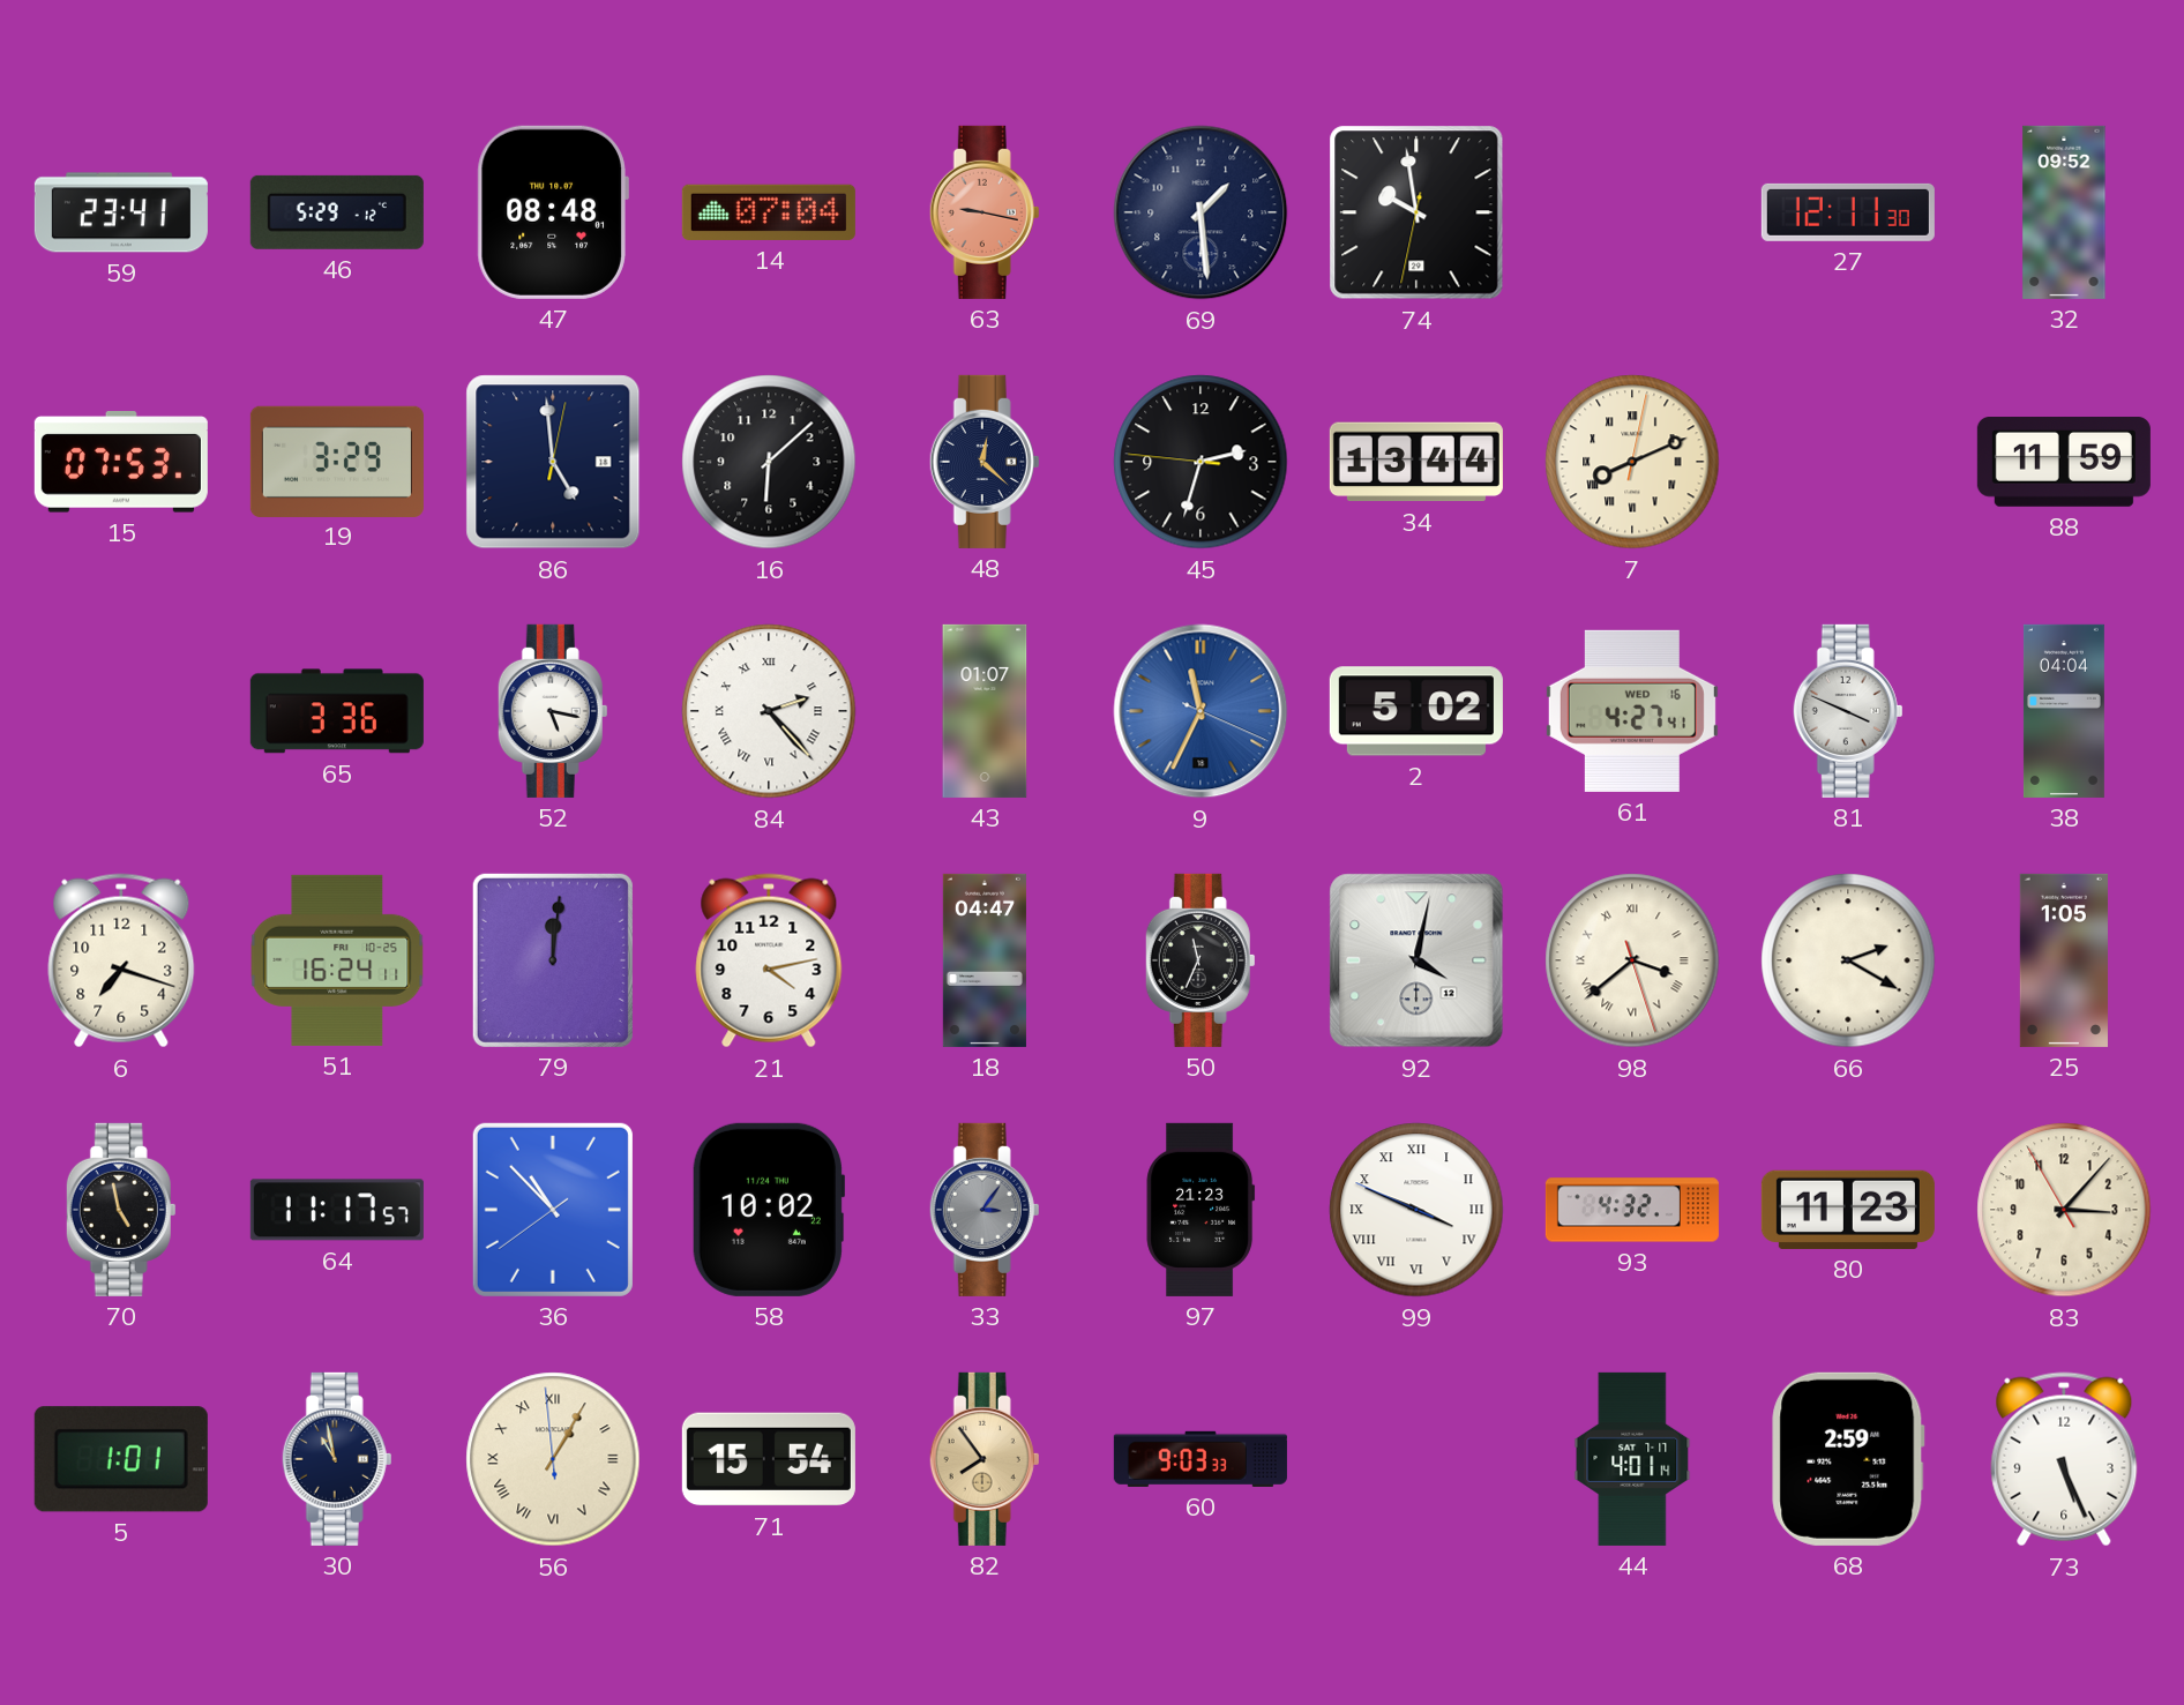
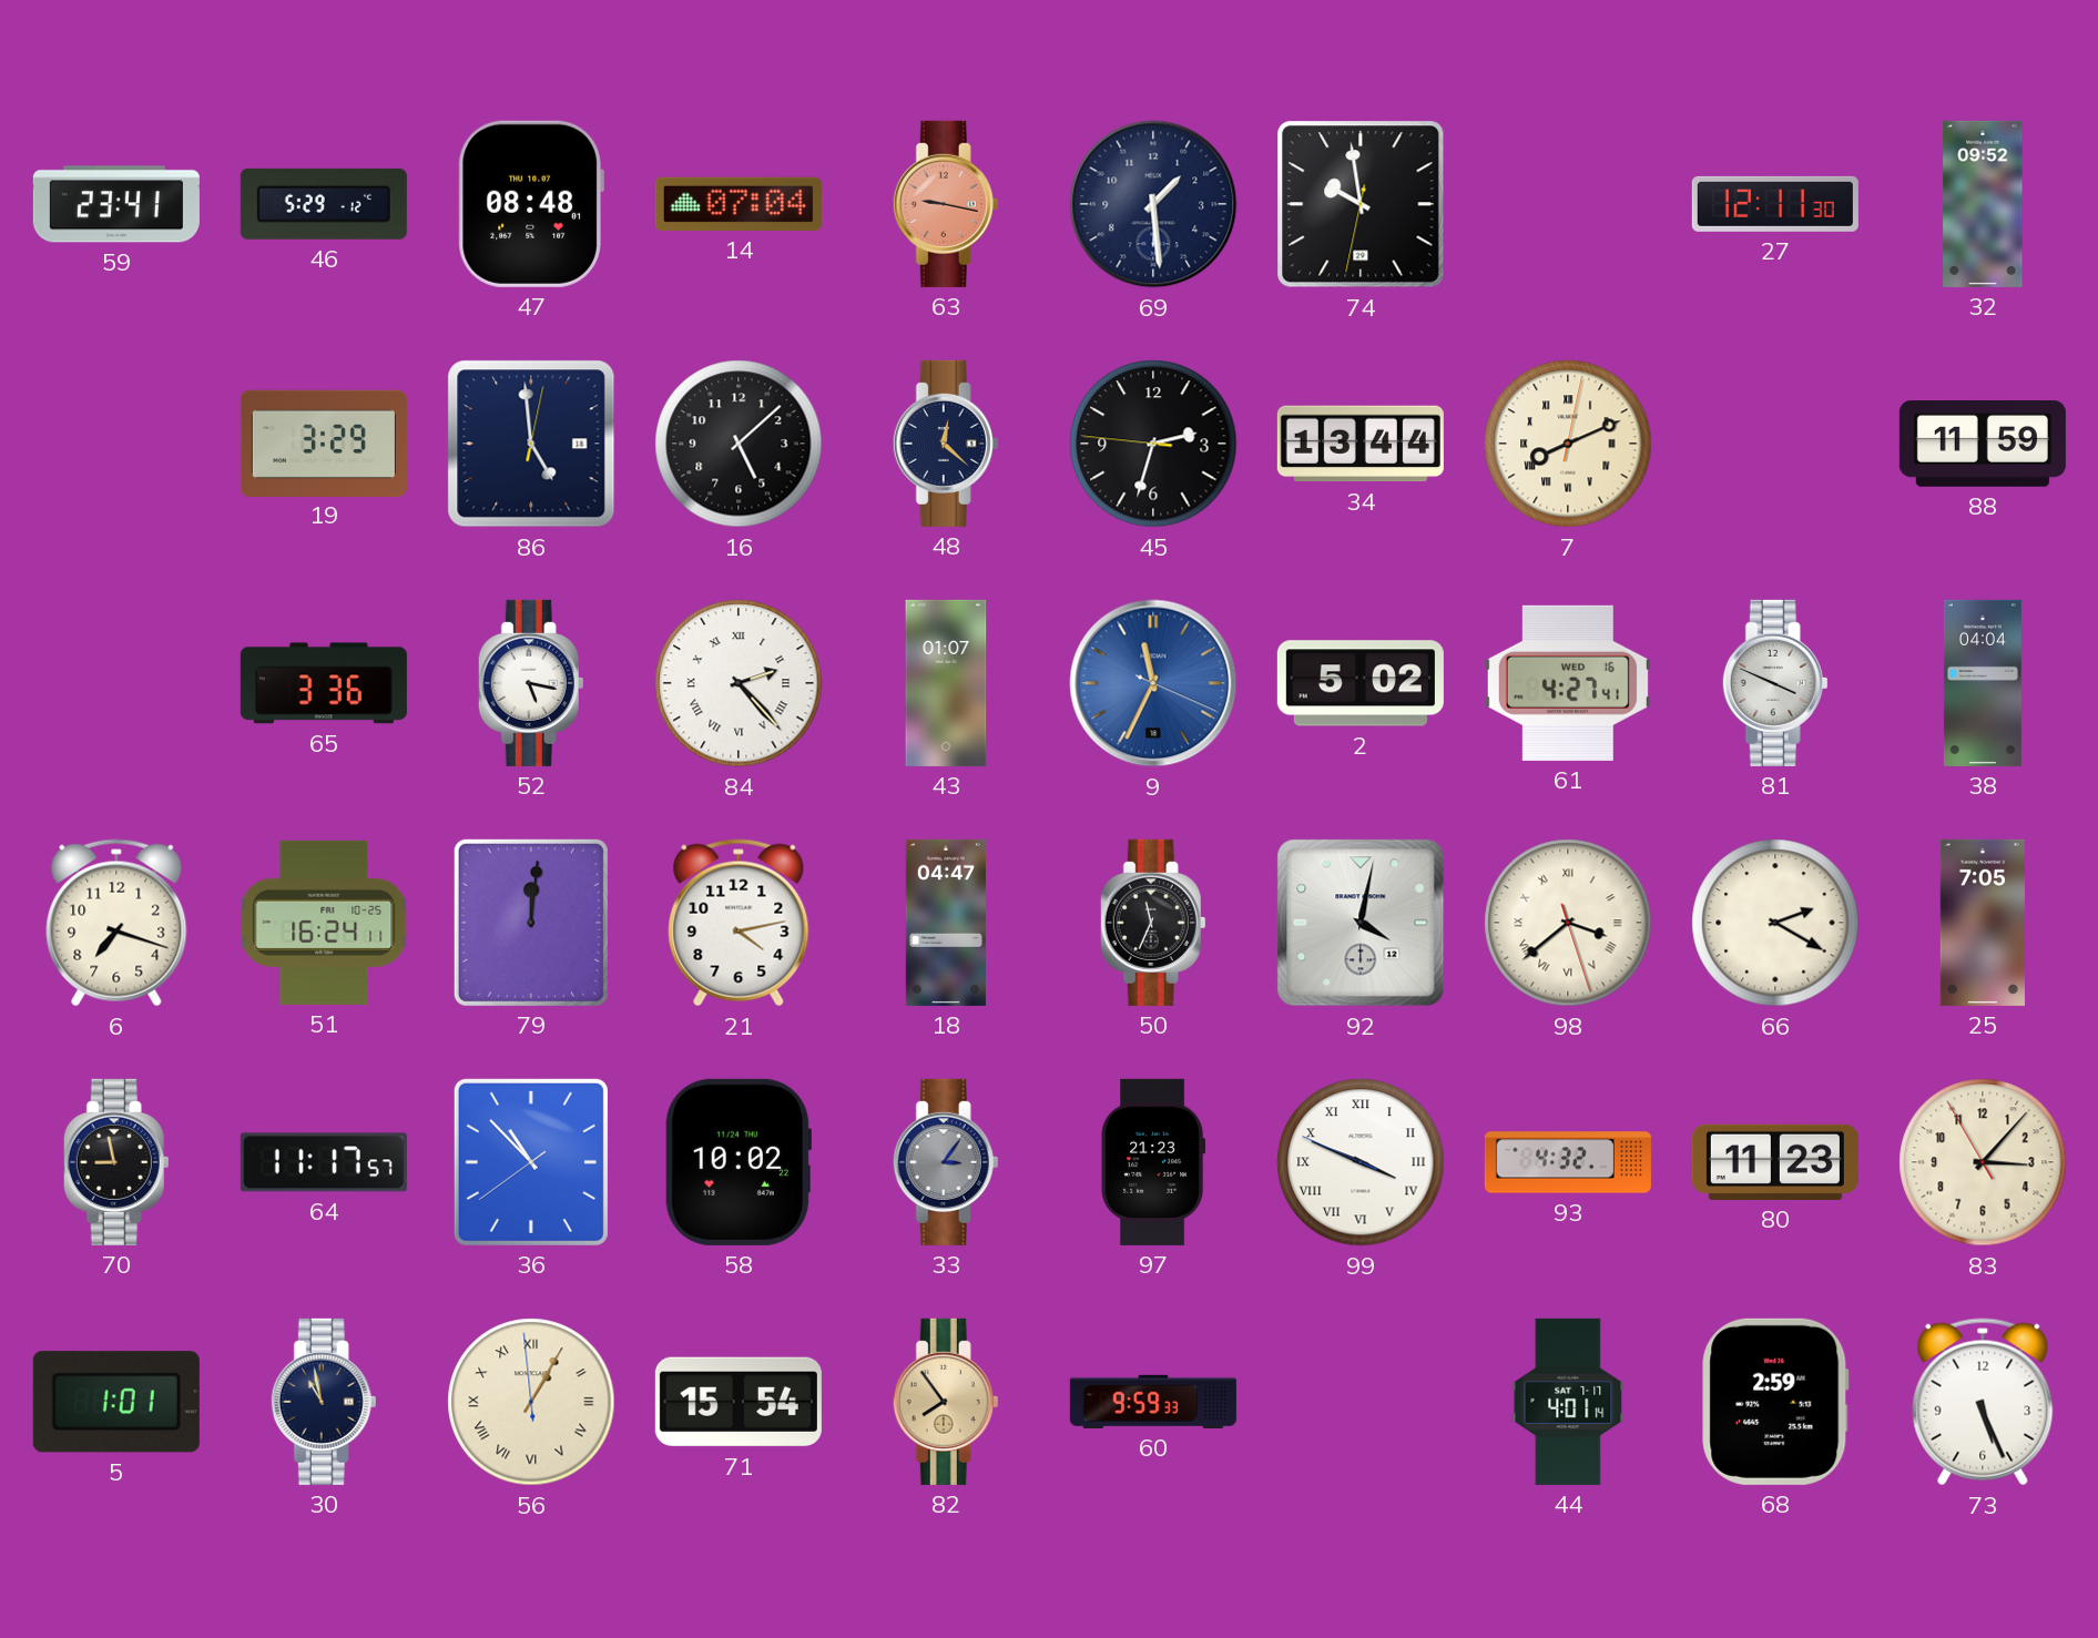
15: 07:53 -> none
16: 6:08 -> 5:08
25: 1:05 -> 7:05
70: 4:58 -> 8:58
60: 9:03 -> 9:59
